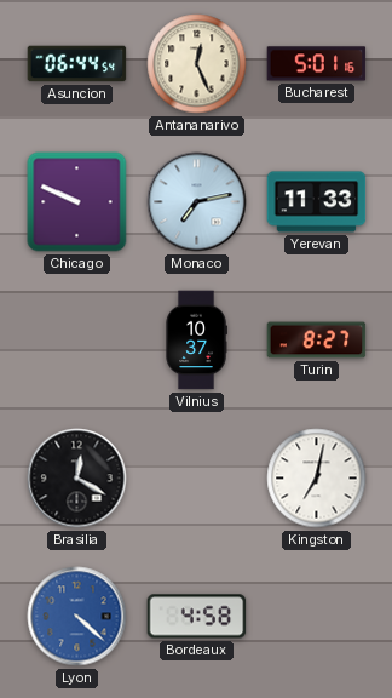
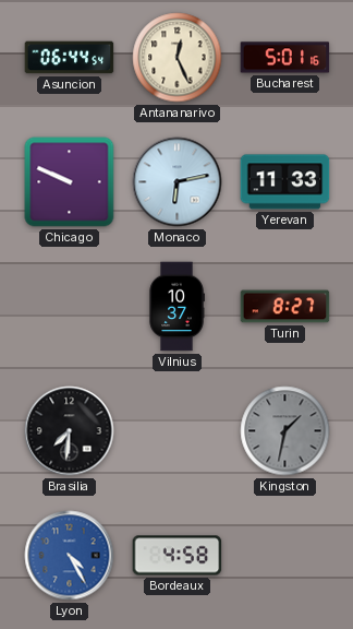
Monaco: 7:13 -> 6:13
Brasilia: 12:20 -> 7:31
Kingston: 7:02 -> 1:32
Kingston dial: white -> grey
Lyon: 4:22 -> 4:25
